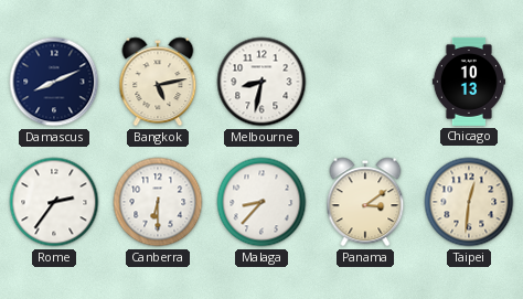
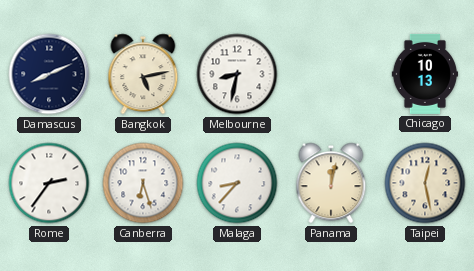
Canberra: 6:30 -> 6:27
Panama: 3:09 -> 12:02
Taipei: 12:31 -> 12:28
